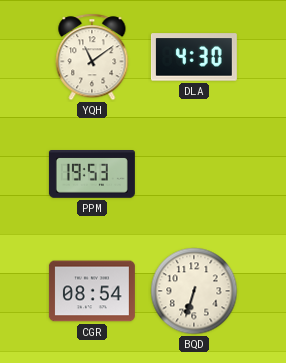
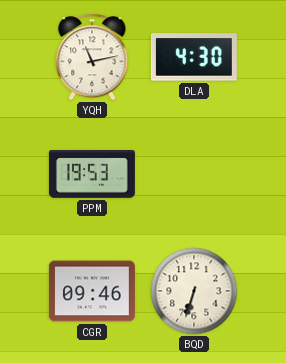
YQH: 11:09 -> 11:13
CGR: 08:54 -> 09:46
